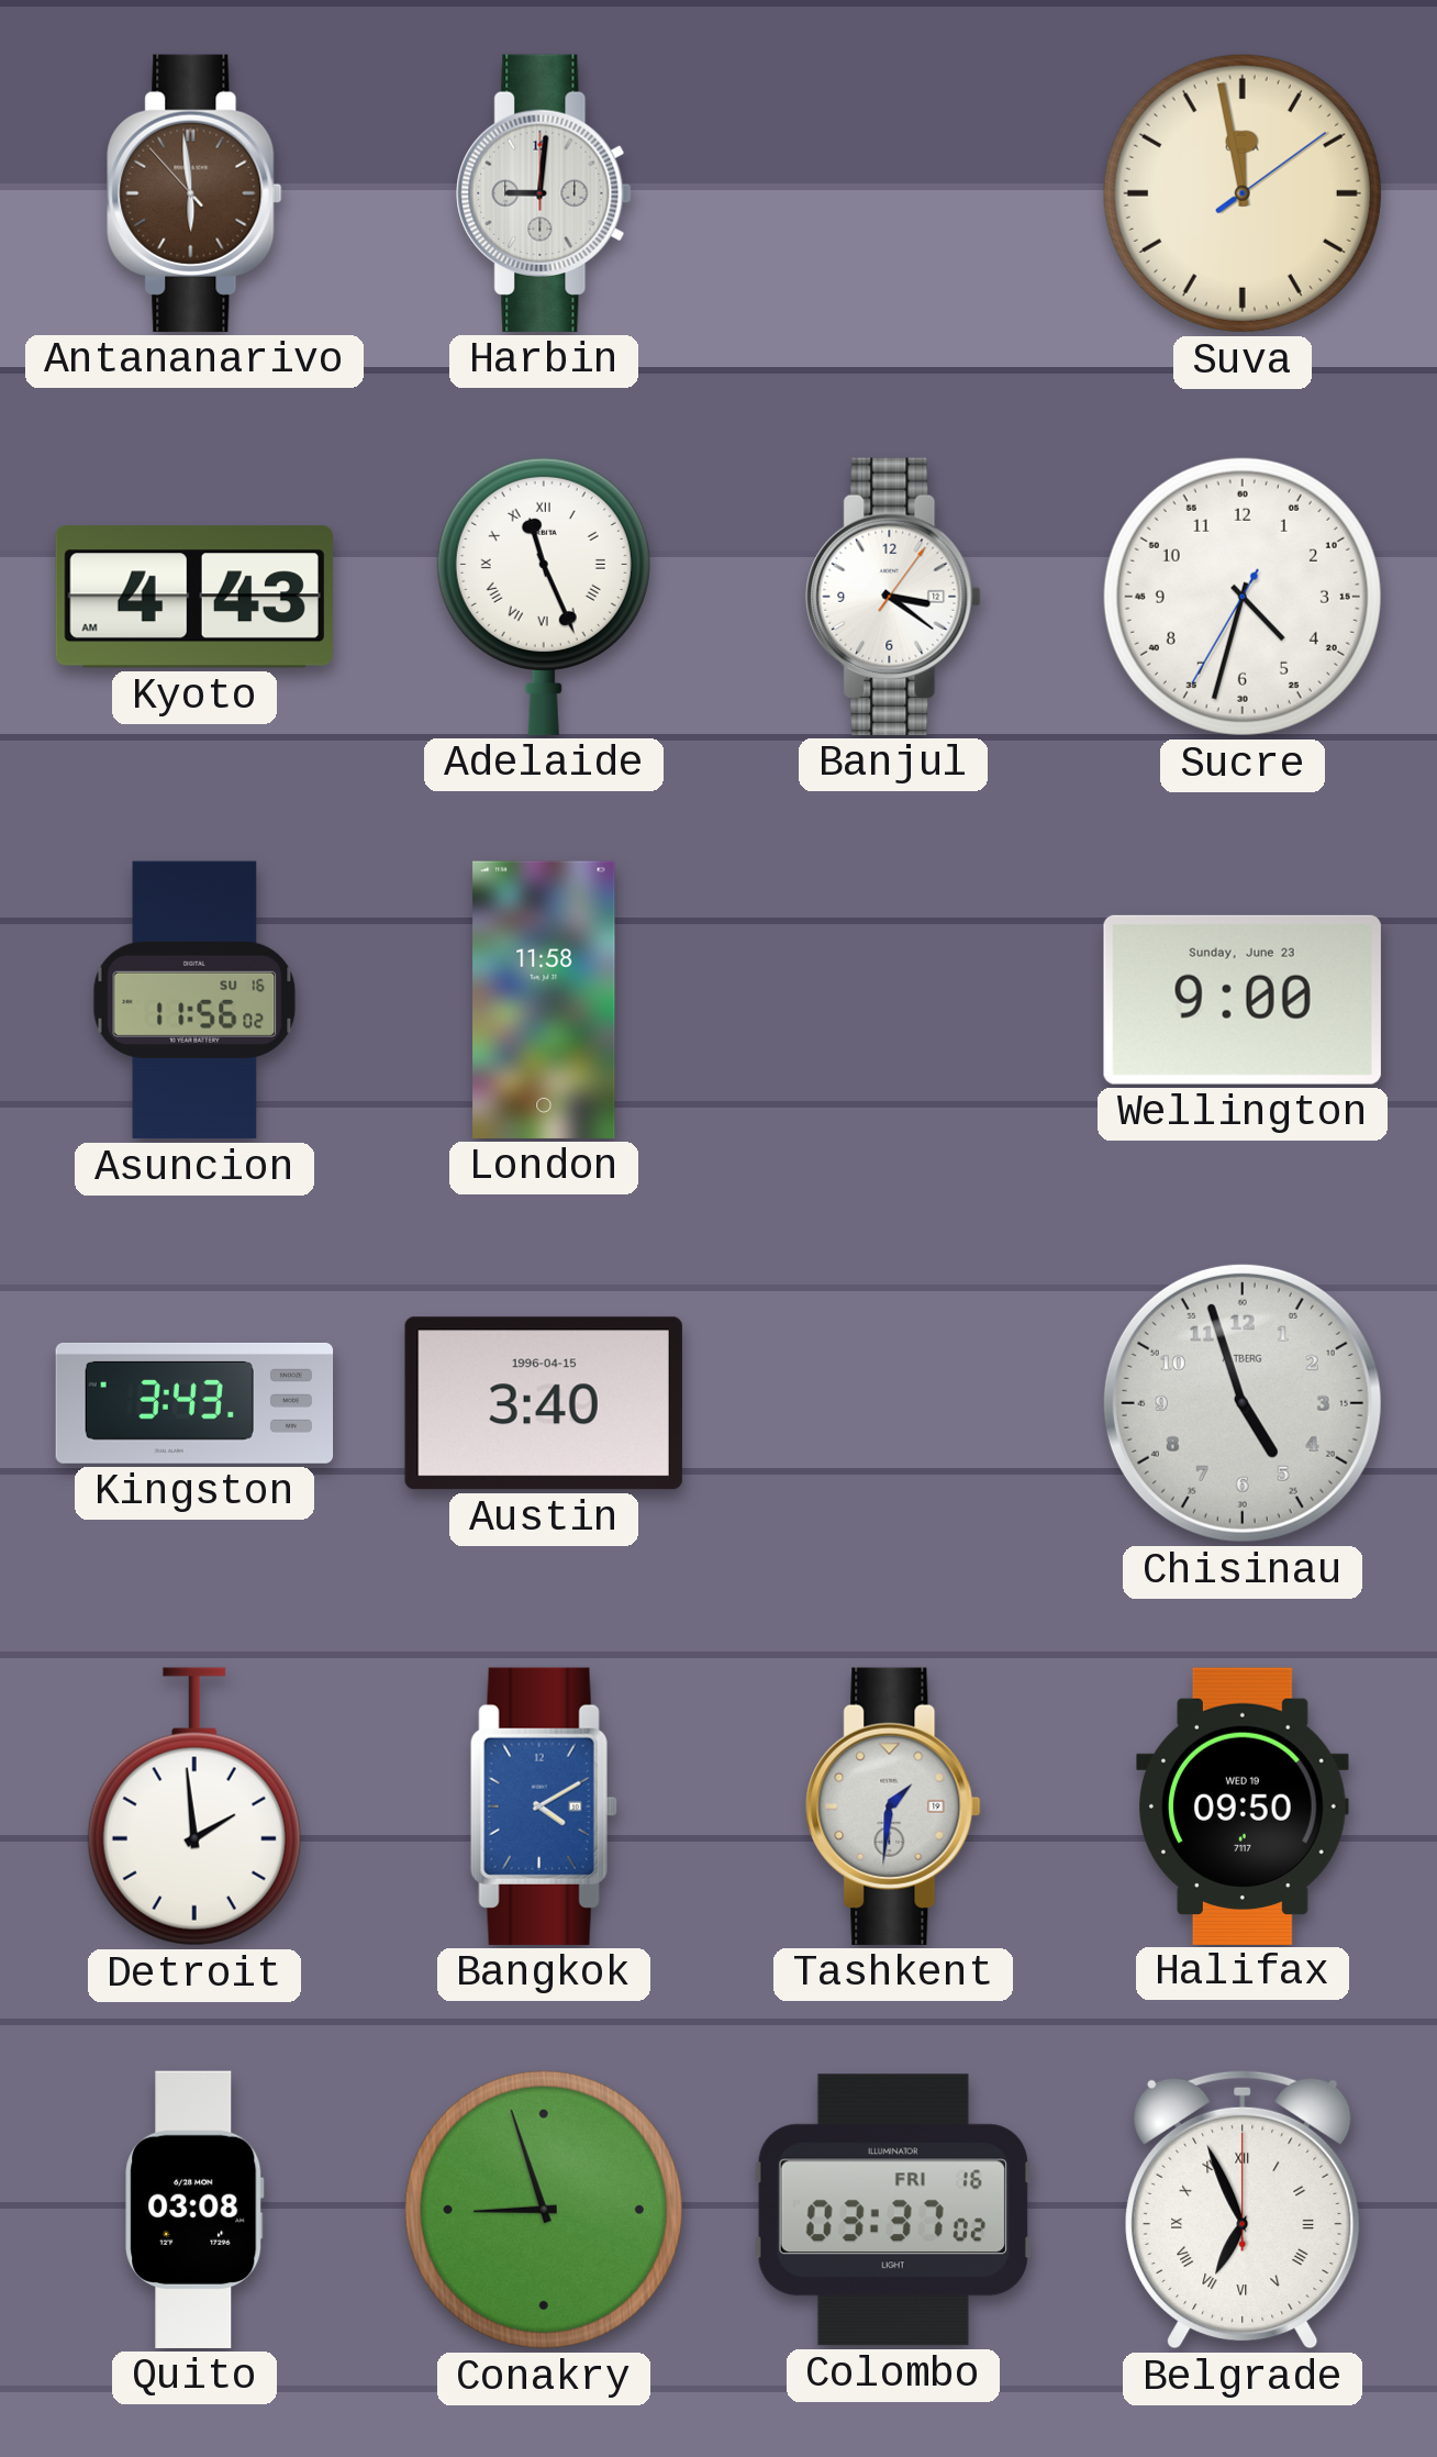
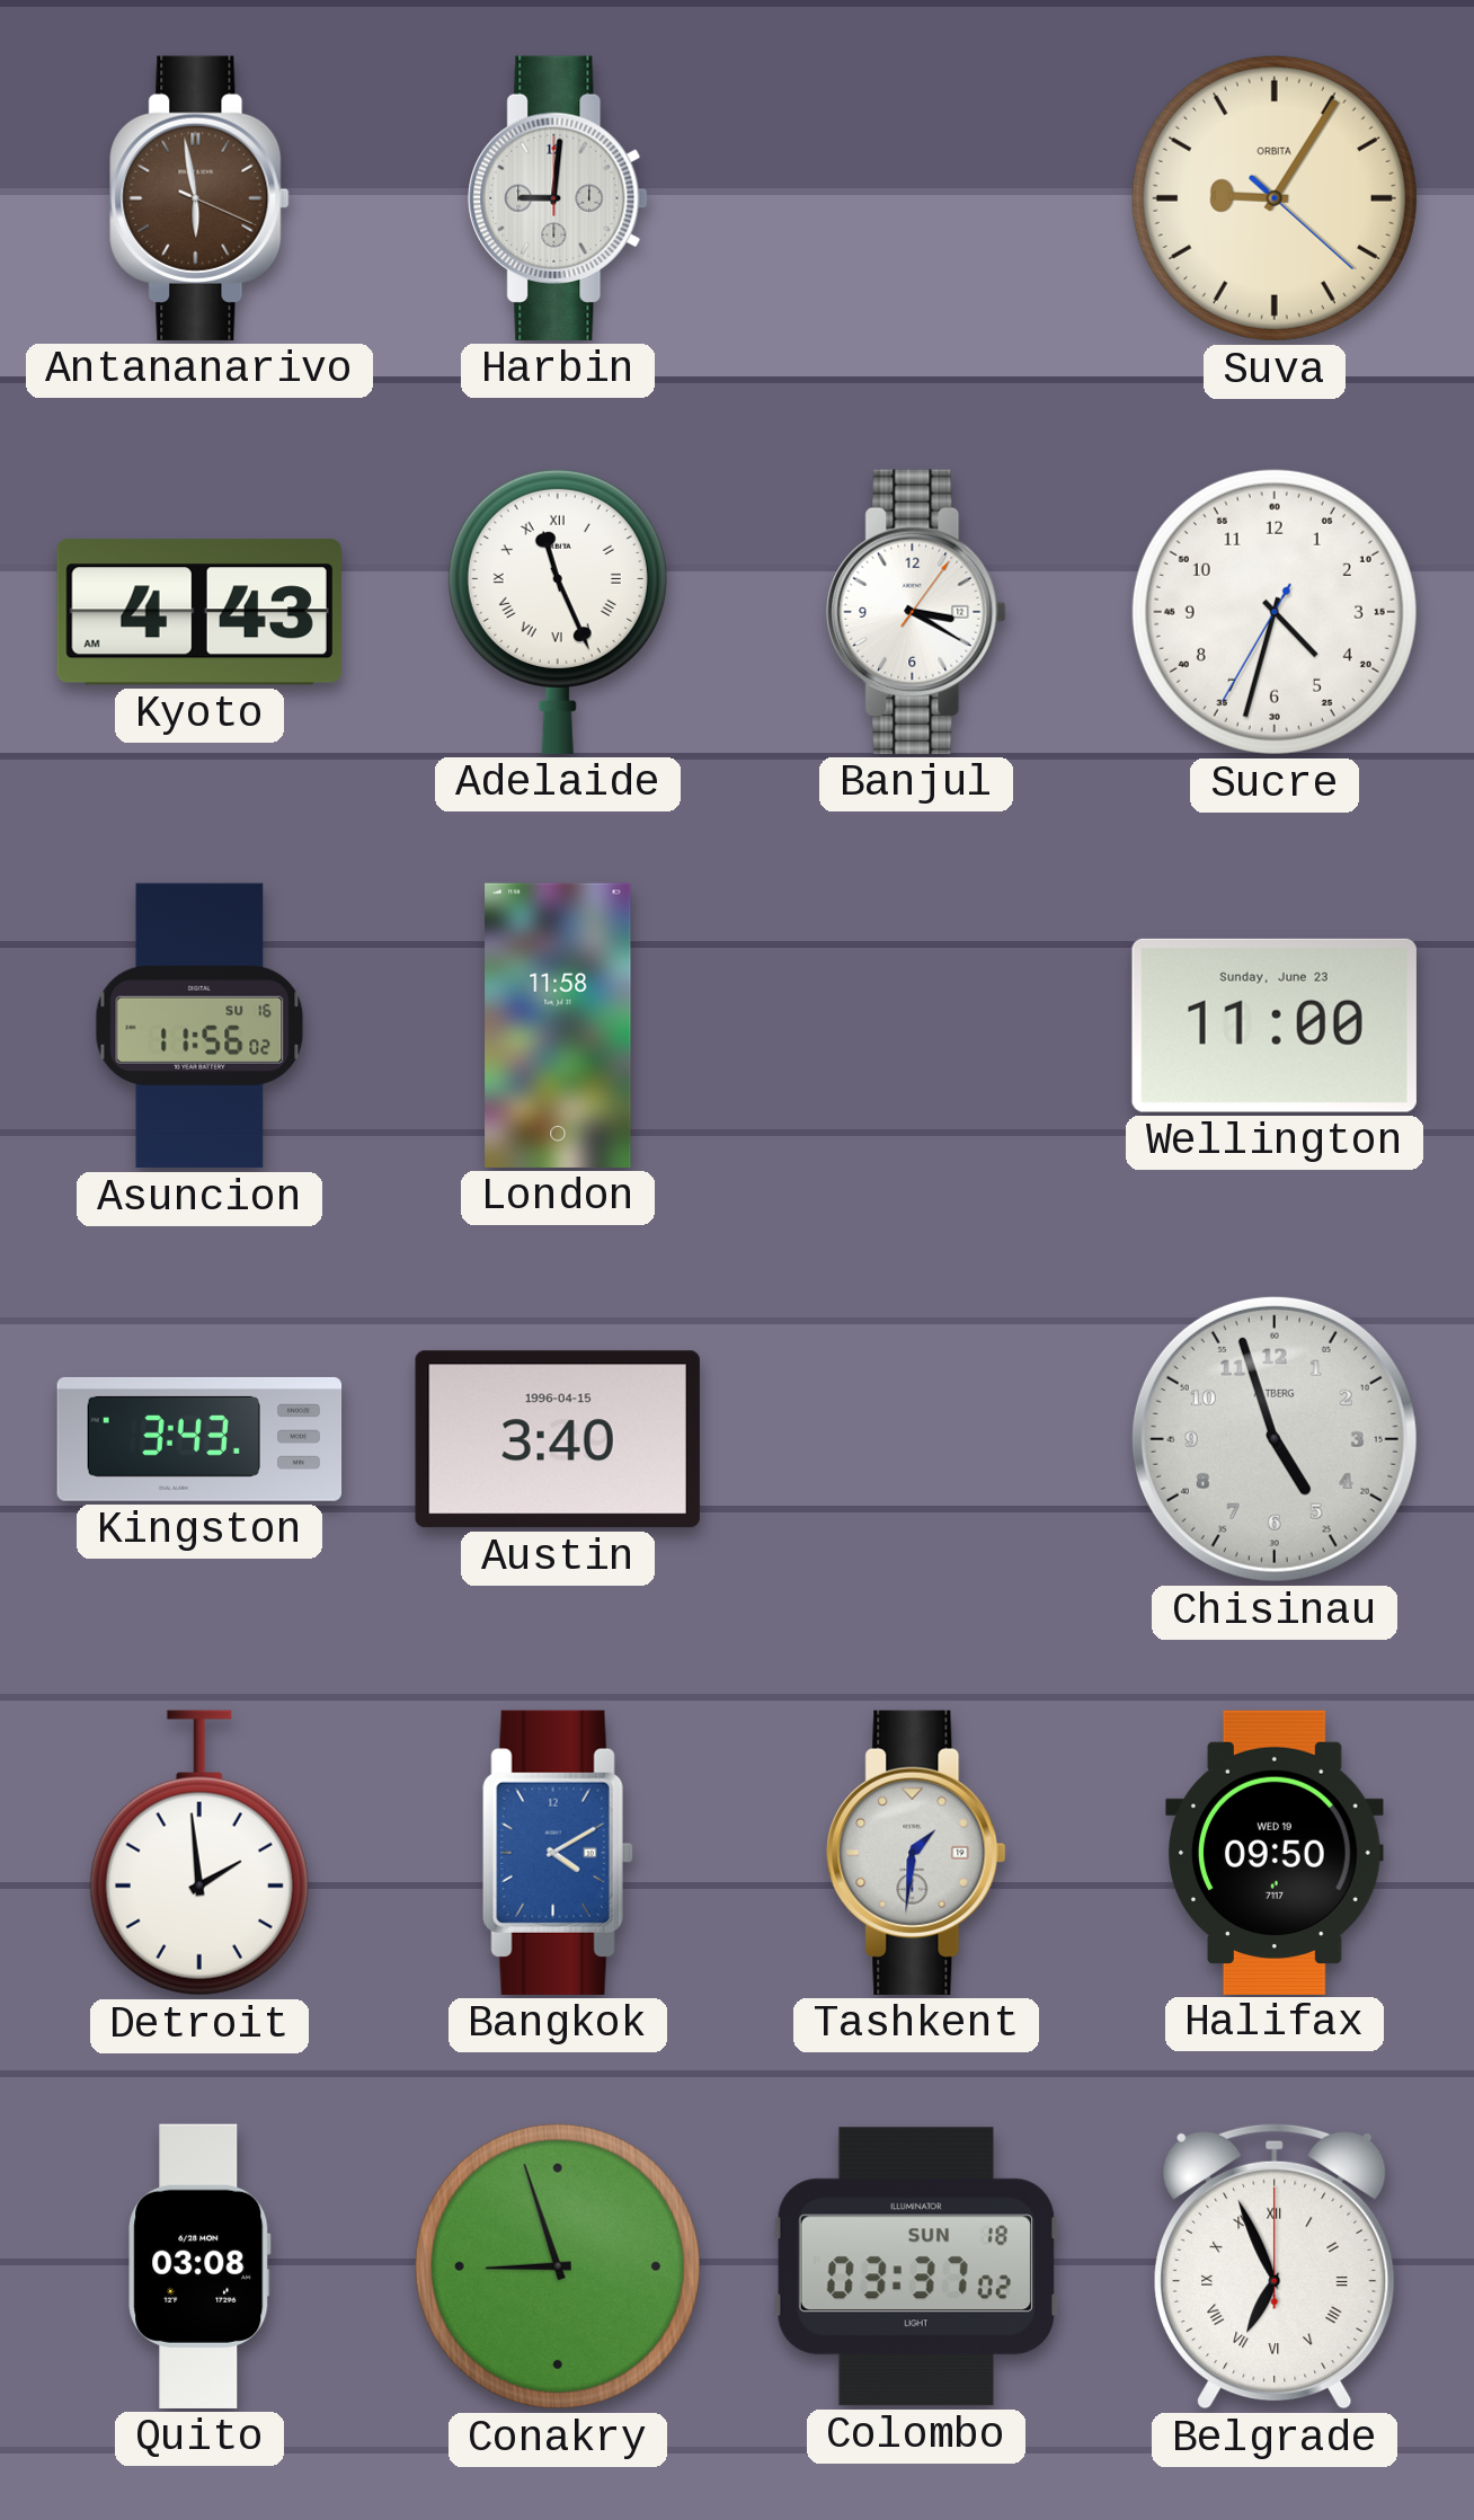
Antananarivo: 5:58:53 -> 5:58:19
Suva: 11:58 -> 9:05
Banjul: 3:21 -> 3:20
Wellington: 9:00 -> 11:00
Colombo date: FRI 16 -> SUN 18
